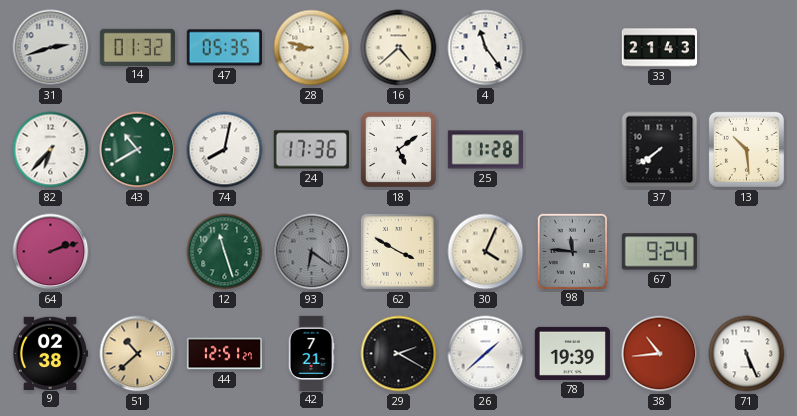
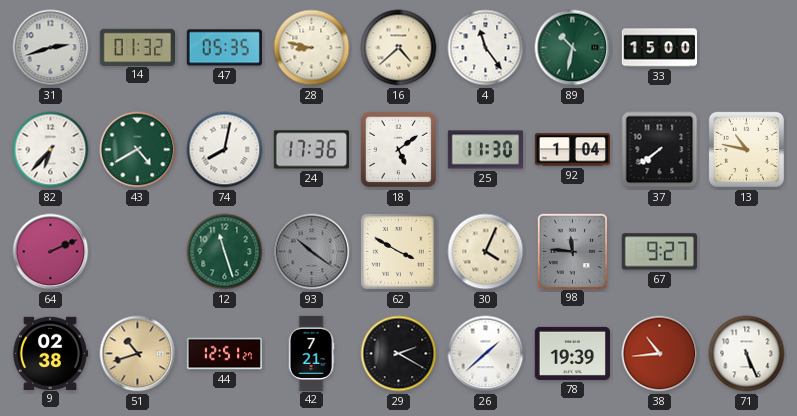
89: none -> 10:32
33: 21:43 -> 15:00
43: 10:40 -> 4:40
25: 11:28 -> 11:30
92: none -> 1:04
13: 10:29 -> 10:47
64: 2:12 -> 2:11
93: 6:21 -> 10:21
67: 9:24 -> 9:27
51: 10:38 -> 10:42
